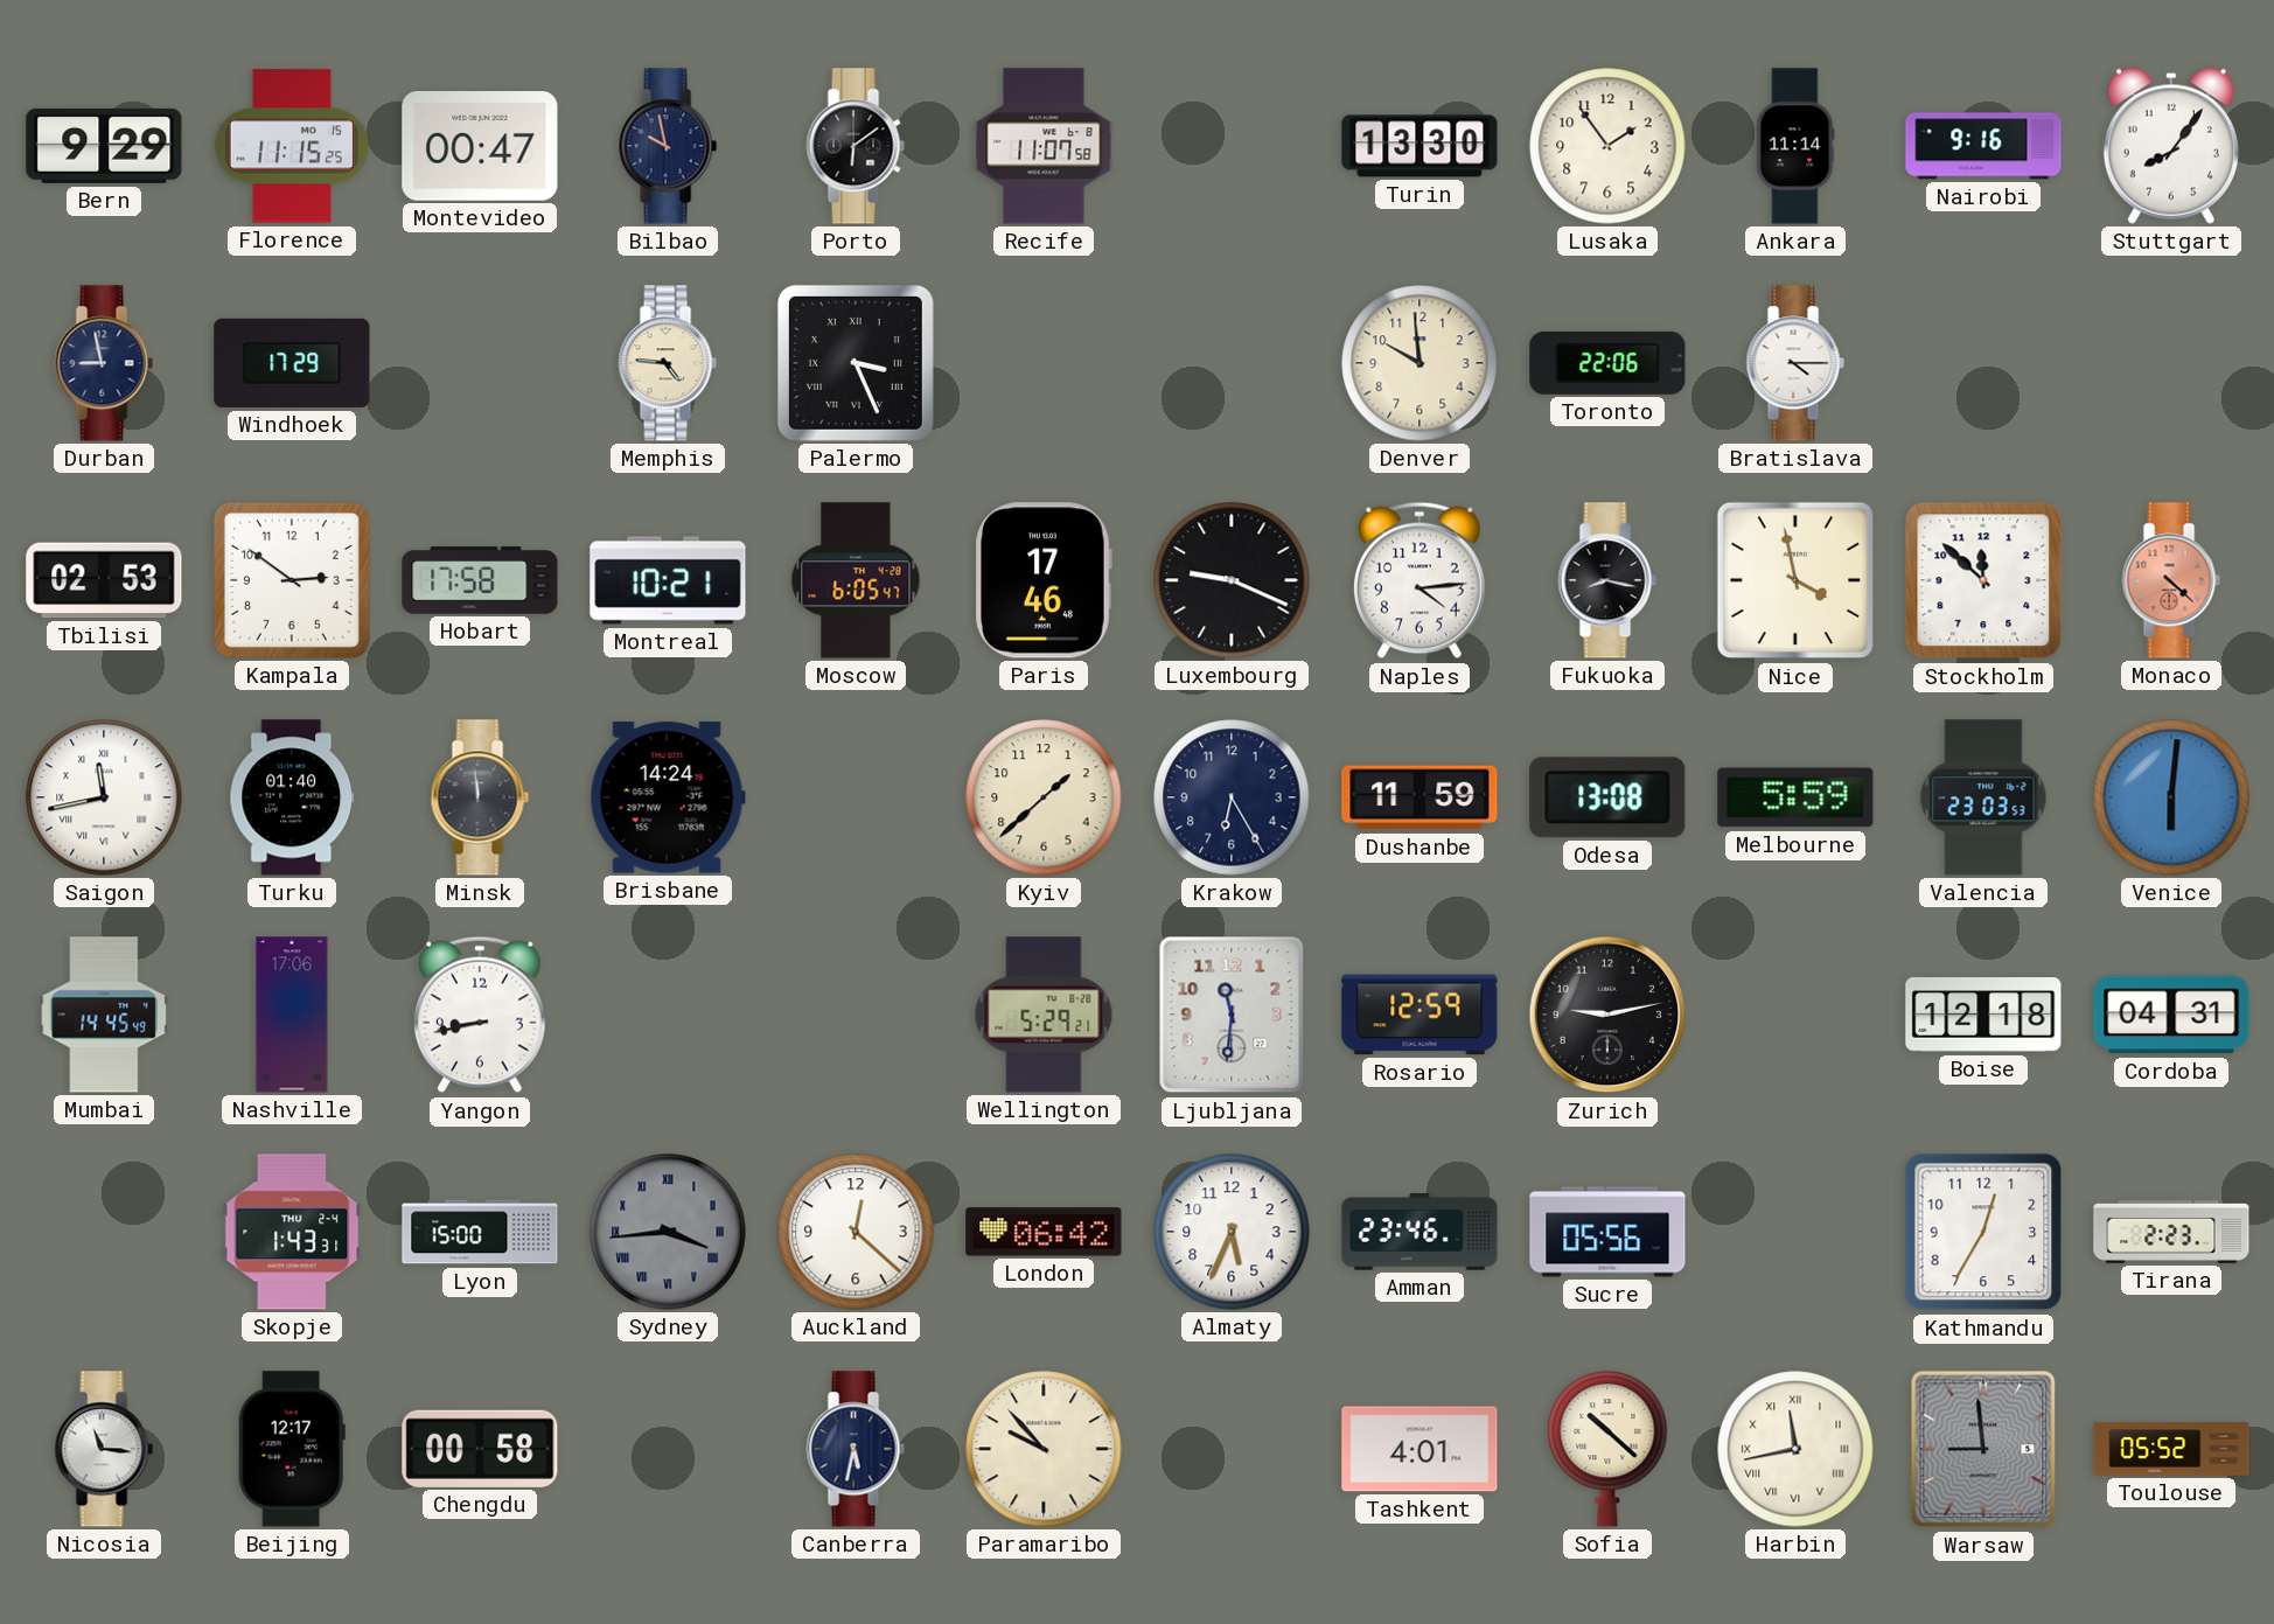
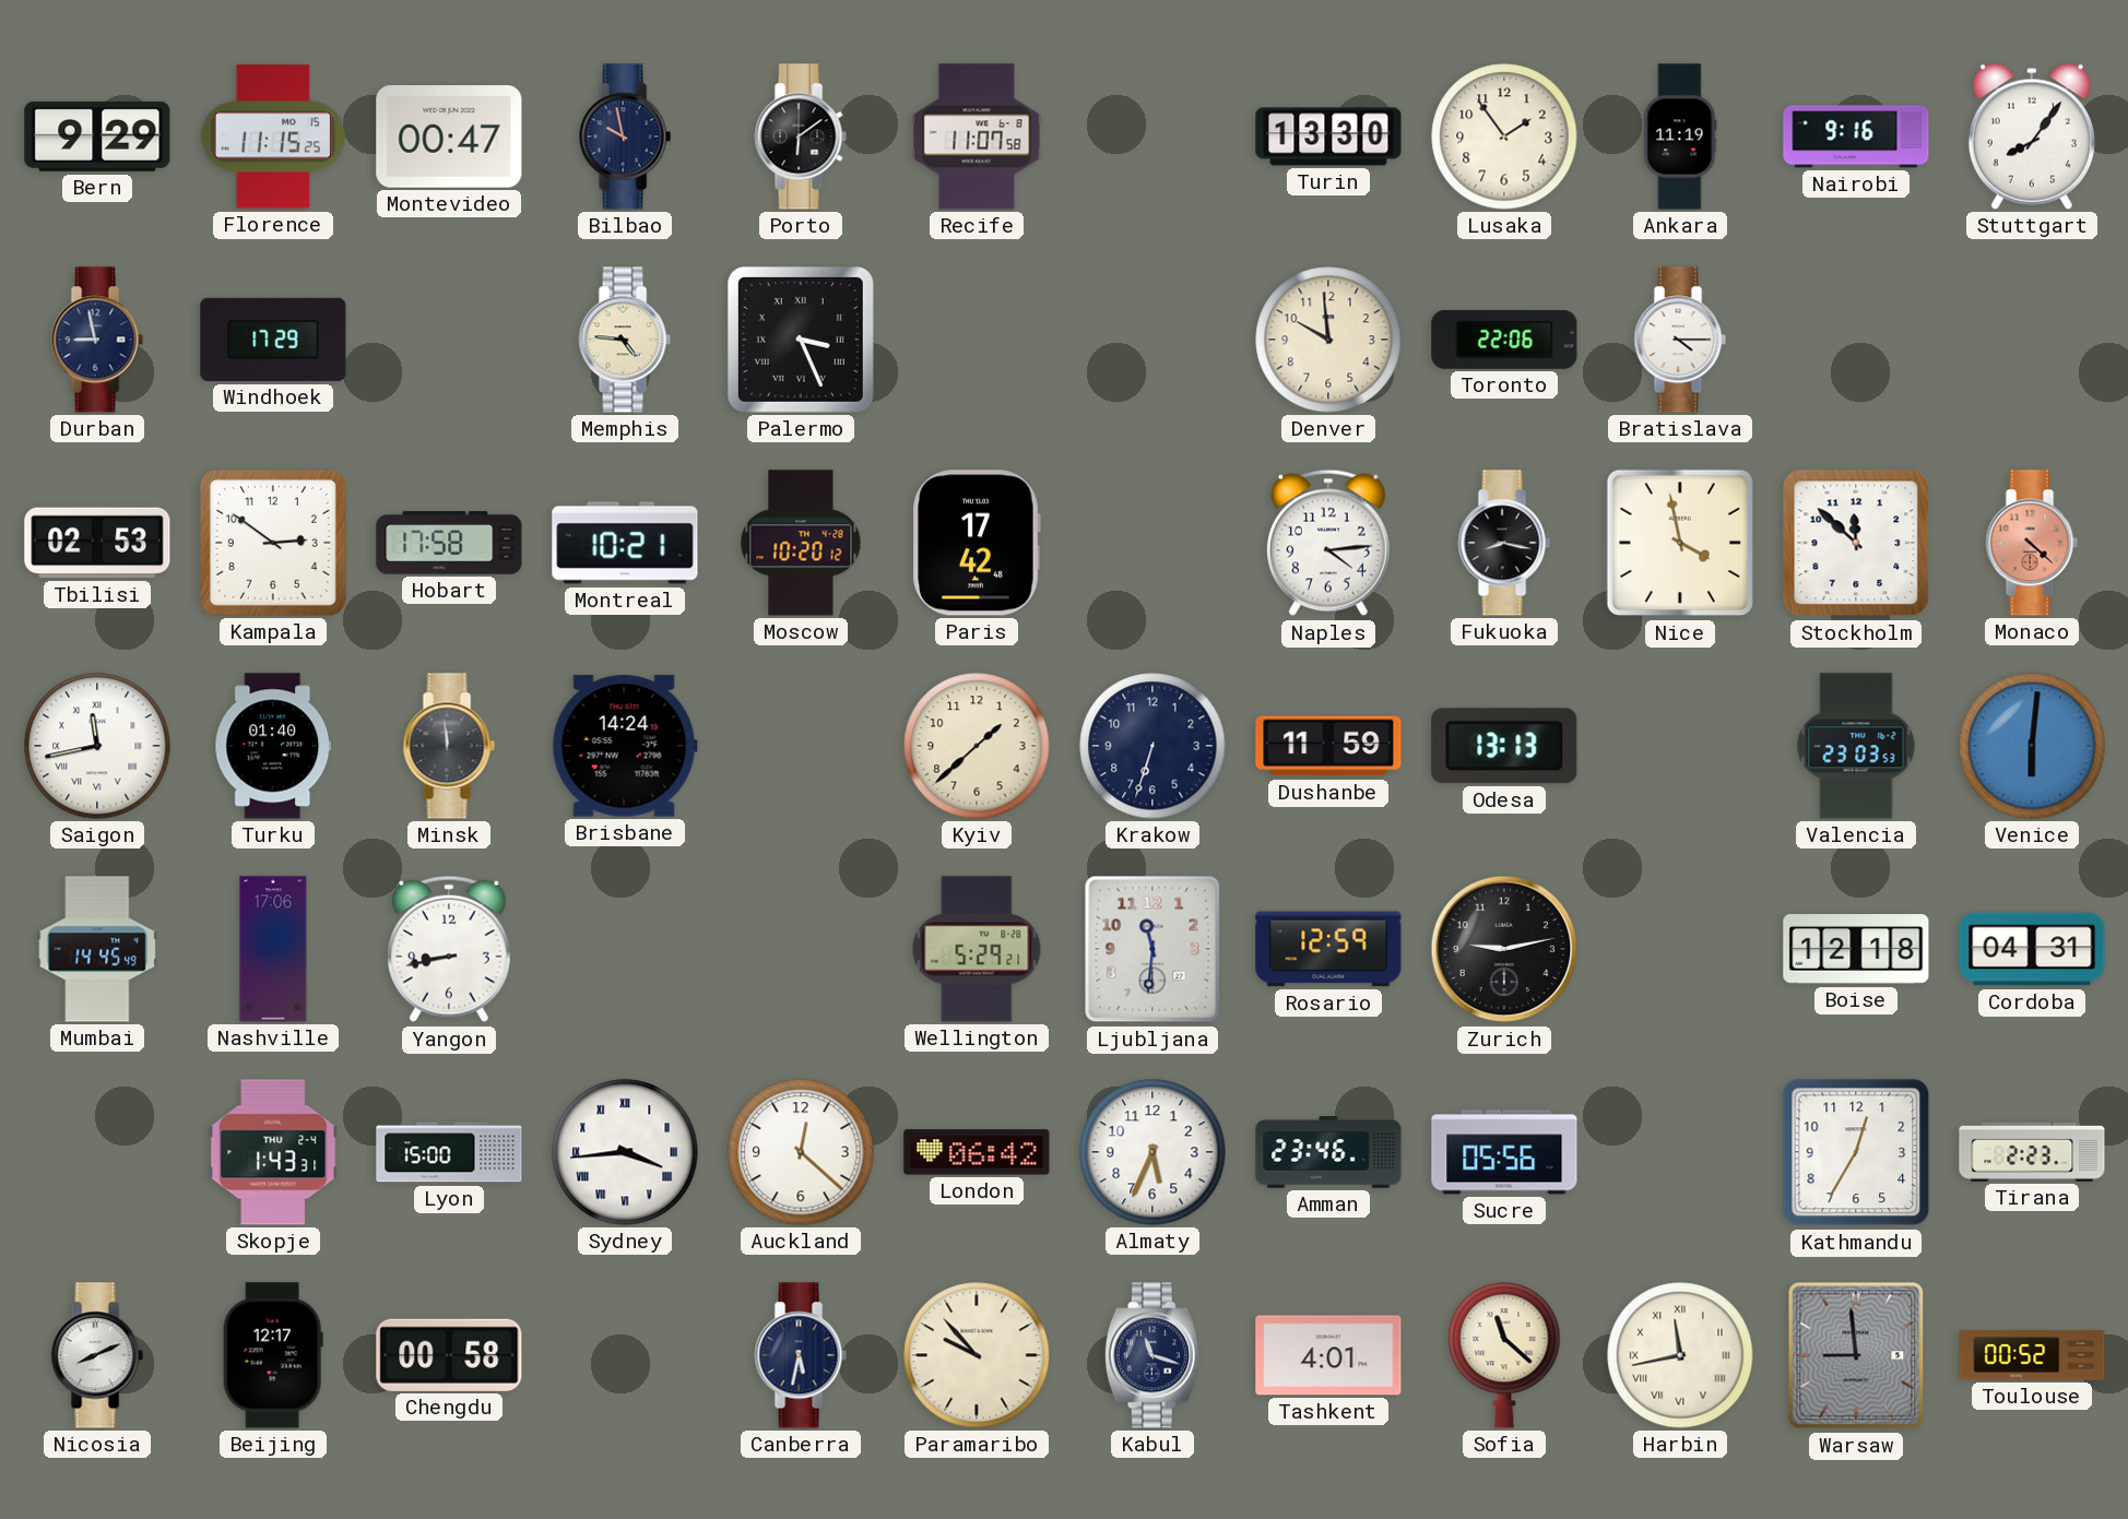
Ankara: 11:14 -> 11:19
Moscow: 6:05 -> 10:20
Paris: 17:46 -> 17:42
Luxembourg: 9:19 -> none
Krakow: 6:25 -> 6:33
Odesa: 13:08 -> 13:13
Melbourne: 5:59 -> none
Sydney dial: grey -> white
Nicosia: 11:16 -> 8:11
Kabul: none -> 11:18
Sofia: 10:22 -> 11:22
Toulouse: 05:52 -> 00:52
